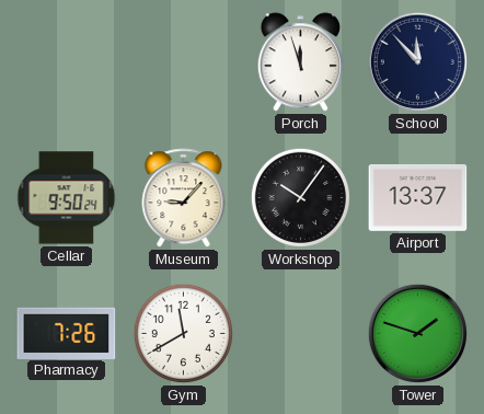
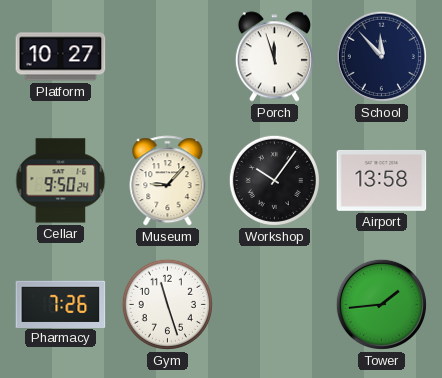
Platform: none -> 10:27
Airport: 13:37 -> 13:58
Gym: 11:40 -> 11:27
Tower: 1:48 -> 1:44
